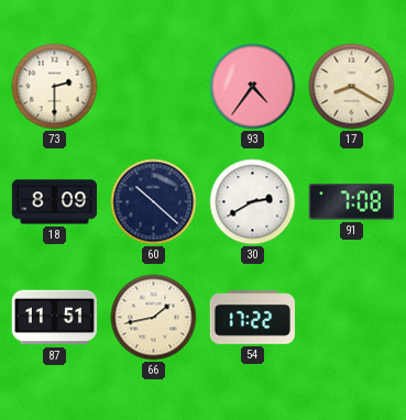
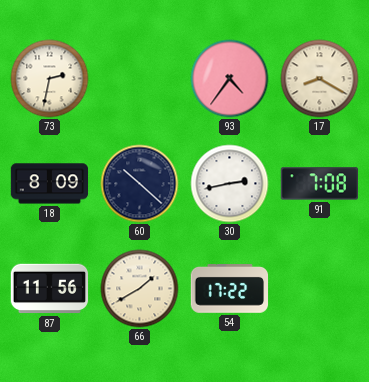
73: 2:30 -> 2:32
30: 2:40 -> 2:43
87: 11:51 -> 11:56
66: 1:43 -> 1:40
